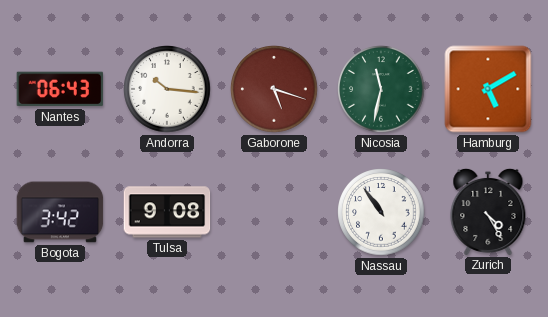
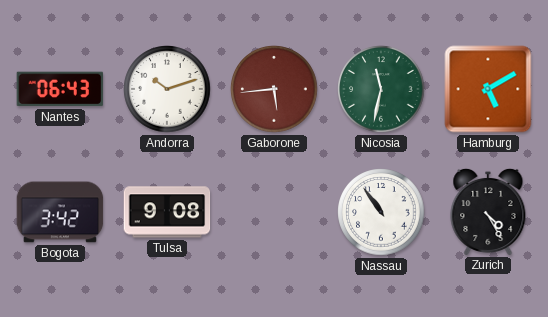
Andorra: 10:16 -> 10:12
Gaborone: 5:18 -> 5:44
